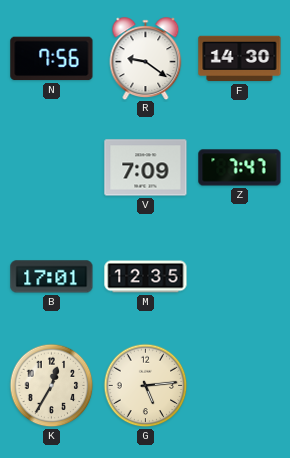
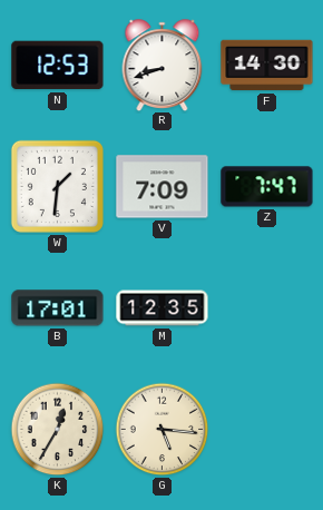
N: 7:56 -> 12:53
R: 9:21 -> 8:42
W: none -> 1:31
G: 5:14 -> 5:16
